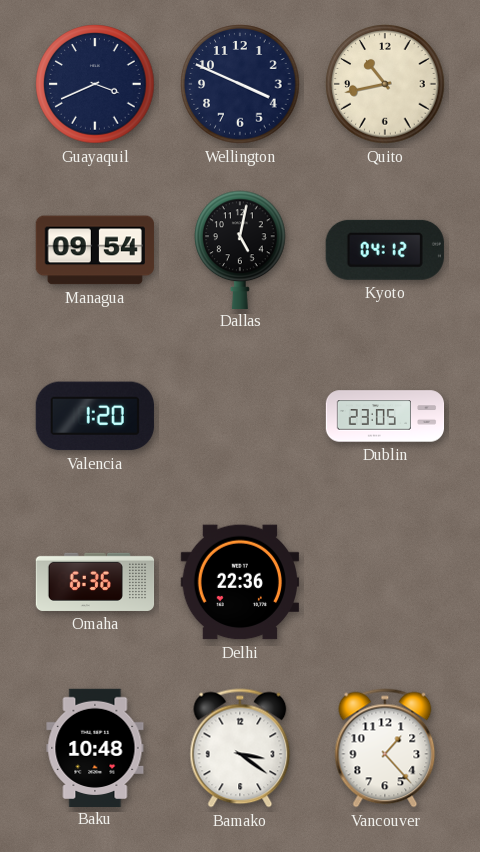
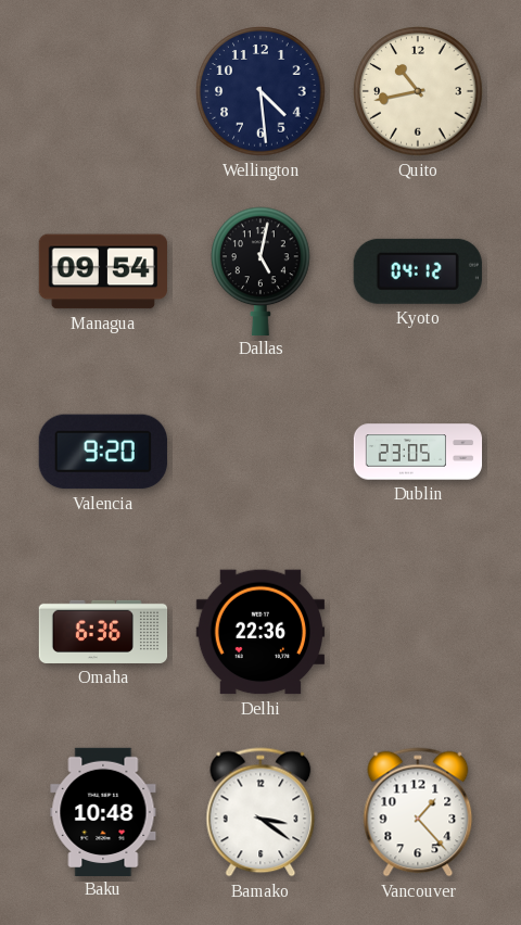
Guayaquil: 3:41 -> none
Wellington: 3:49 -> 4:29
Valencia: 1:20 -> 9:20
